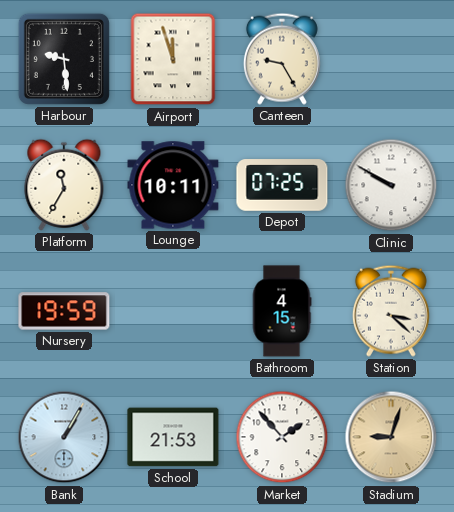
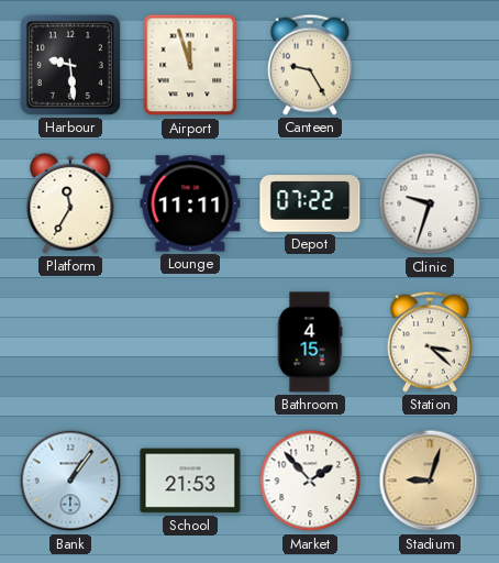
Lounge: 10:11 -> 11:11
Depot: 07:25 -> 07:22
Clinic: 9:50 -> 9:33
Nursery: 19:59 -> none
Bank: 1:05 -> 1:06
